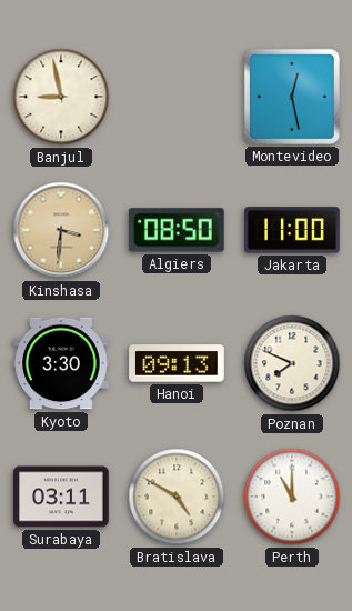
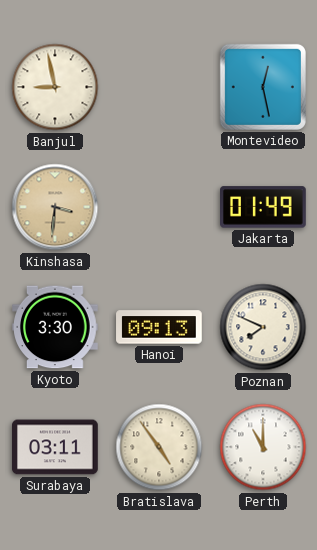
Algiers: 08:50 -> none
Jakarta: 11:00 -> 01:49
Bratislava: 4:50 -> 4:54
